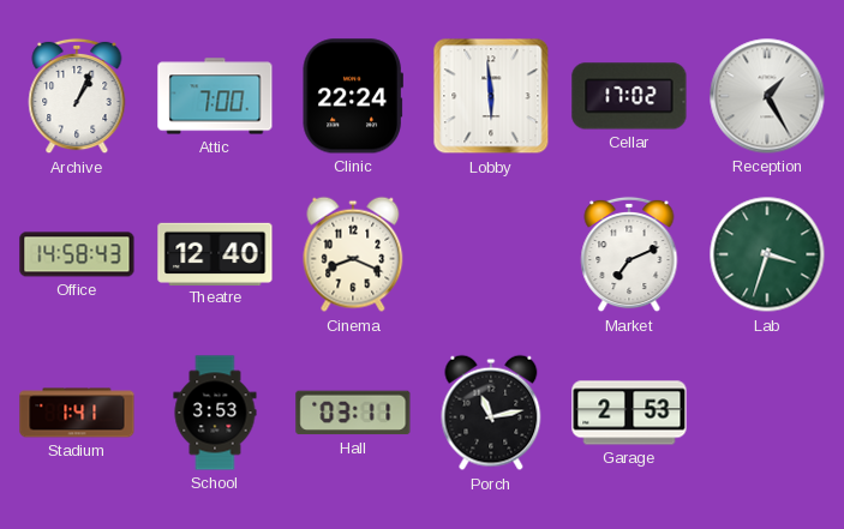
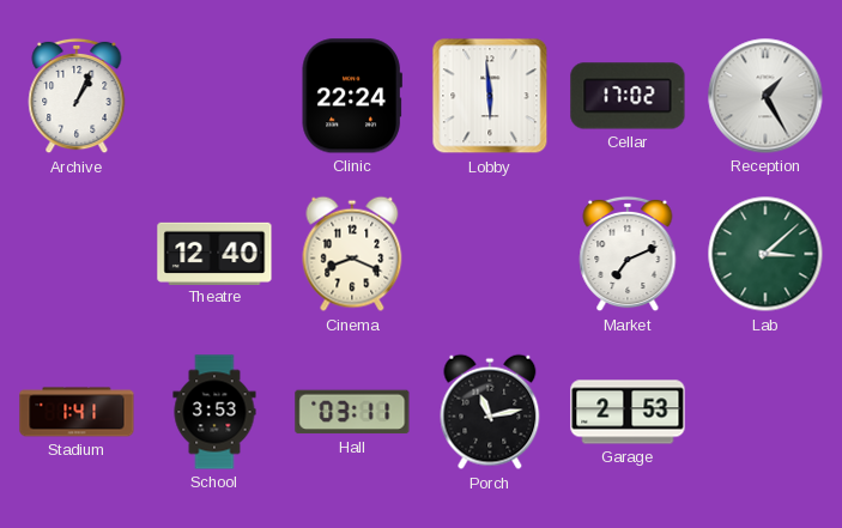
Attic: 7:00 -> none
Office: 14:58 -> none
Lab: 3:33 -> 3:08
